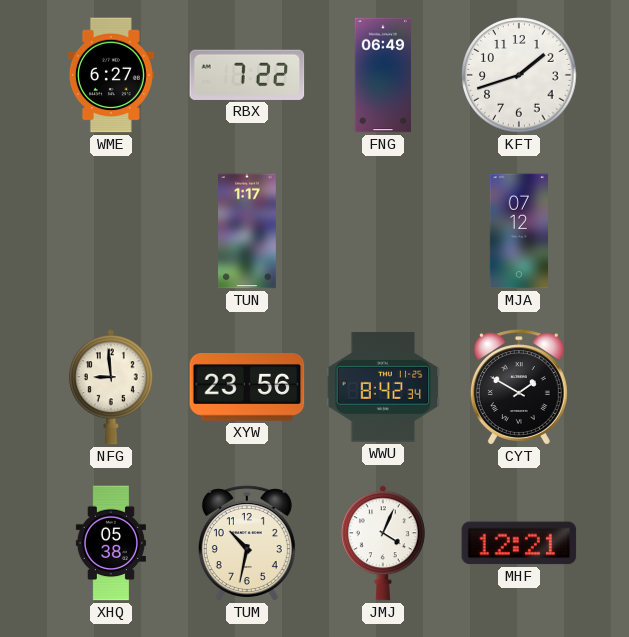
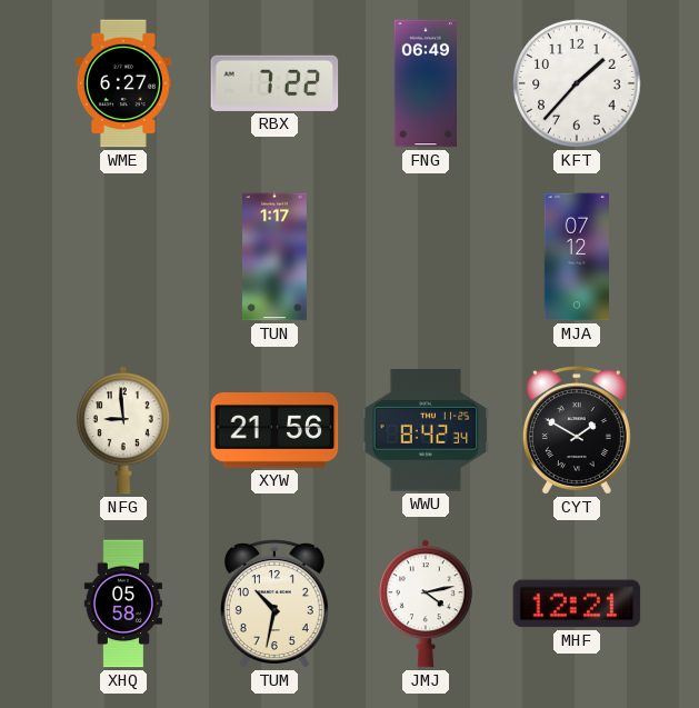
KFT: 1:42 -> 1:37
XYW: 23:56 -> 21:56
XHQ: 05:38 -> 05:58
JMJ: 4:04 -> 4:13
